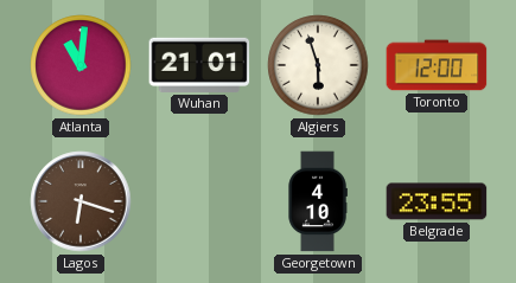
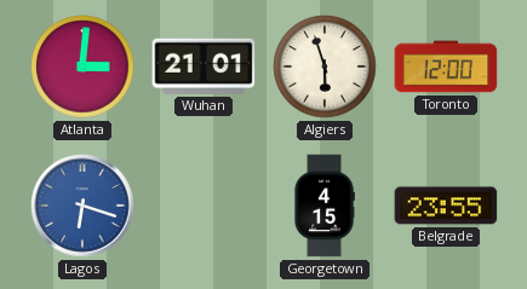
Atlanta: 11:01 -> 3:01
Lagos dial: brown -> blue
Georgetown: 4:10 -> 4:15
